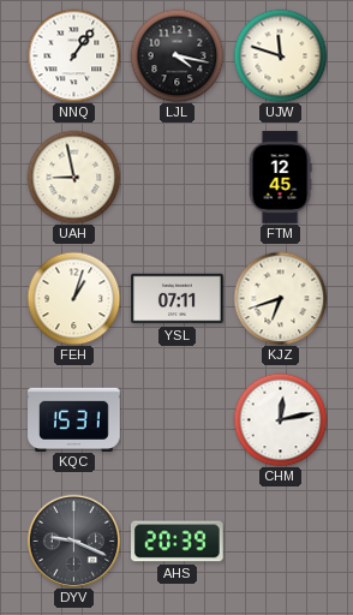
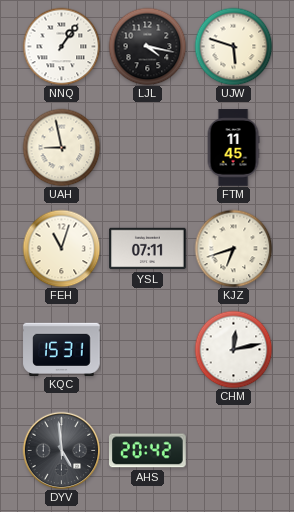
UJW: 11:48 -> 5:48
FTM: 12:45 -> 11:45
FEH: 1:03 -> 11:03
DYV: 9:19 -> 4:59
AHS: 20:39 -> 20:42
